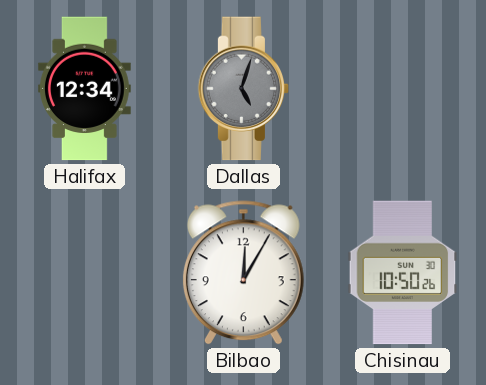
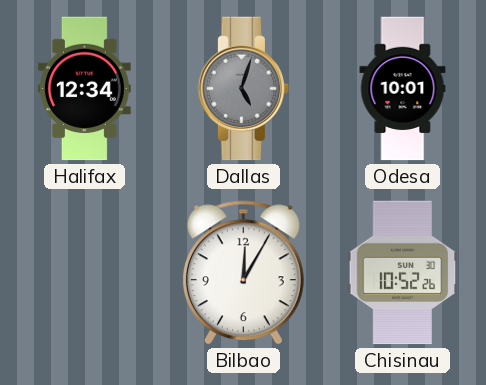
Odesa: none -> 10:01
Chisinau: 10:50 -> 10:52
